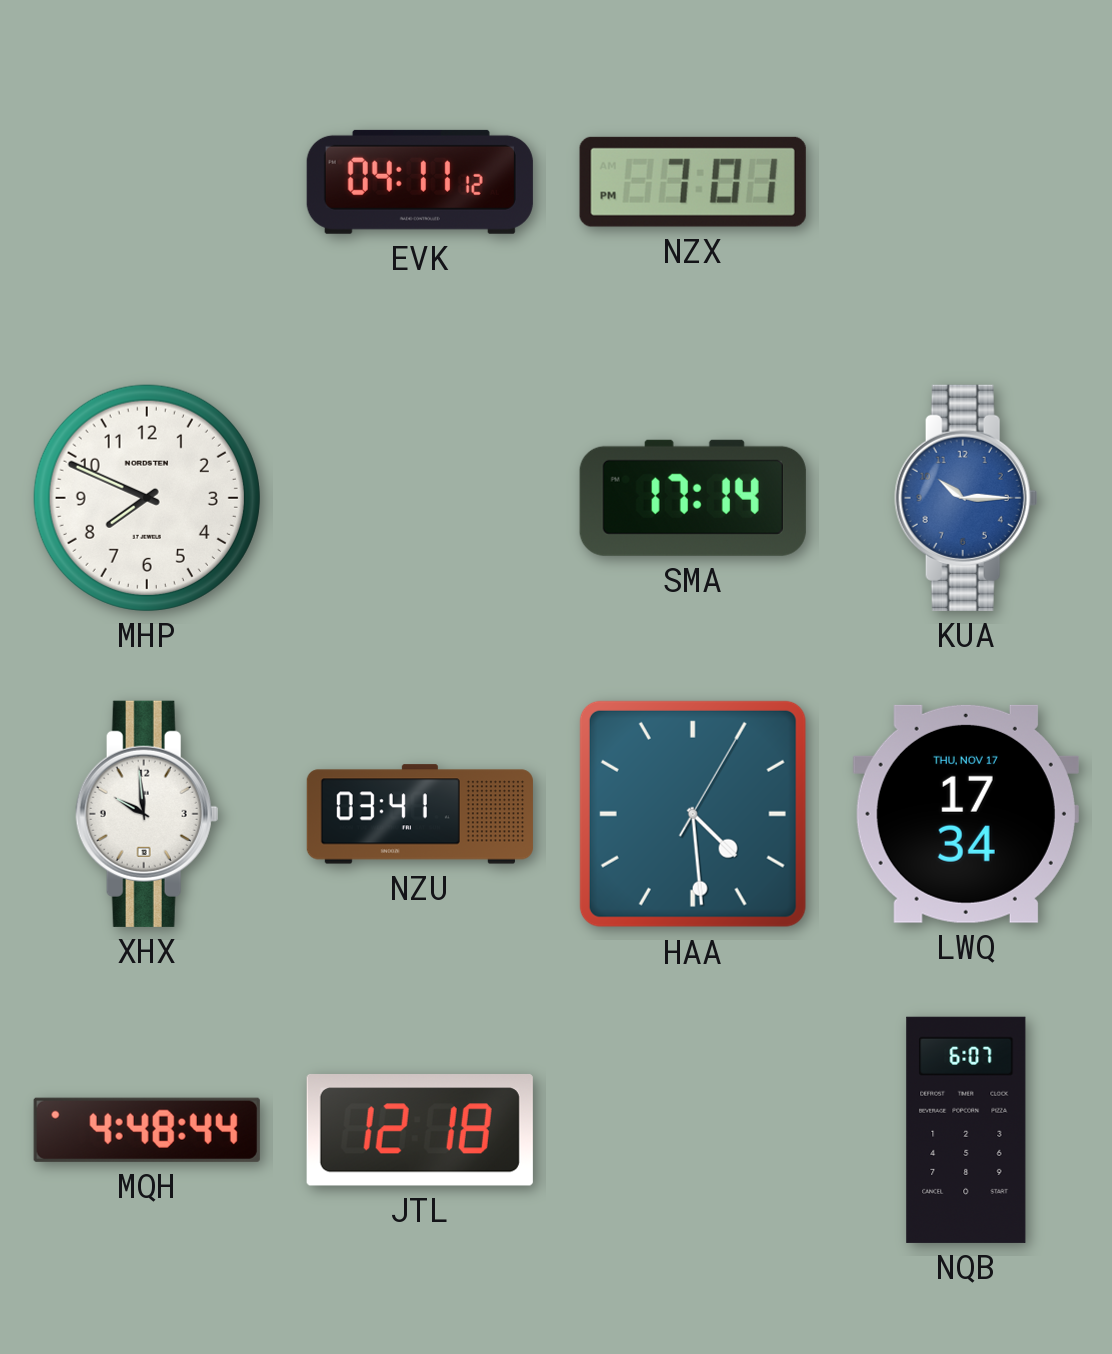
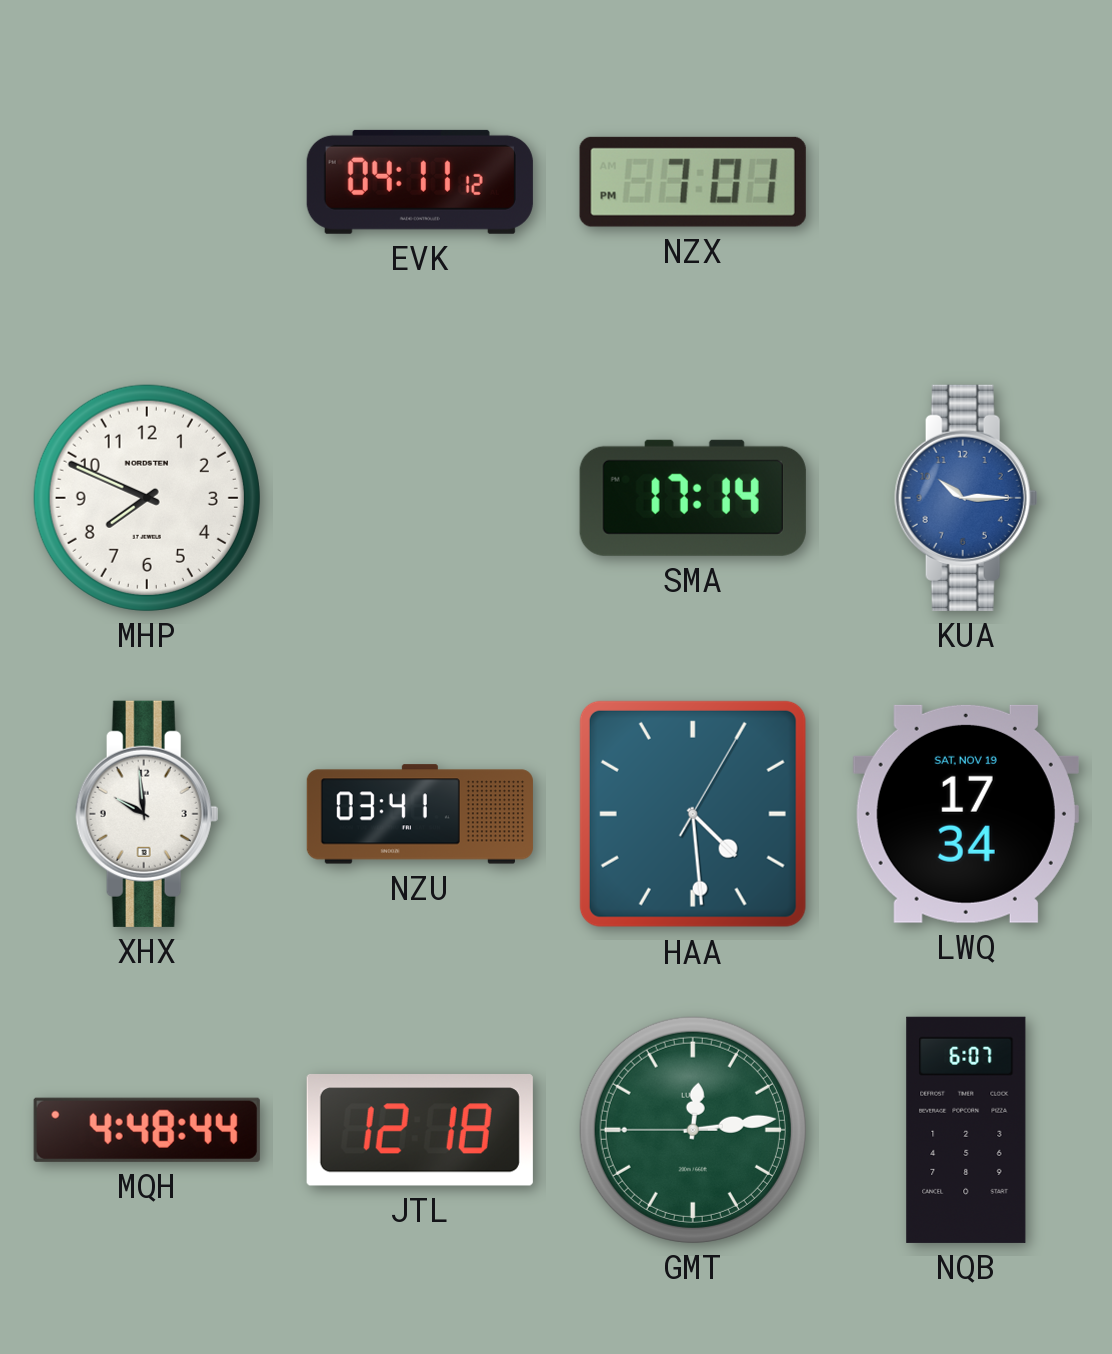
LWQ date: THU, NOV 17 -> SAT, NOV 19
GMT: none -> 12:13
